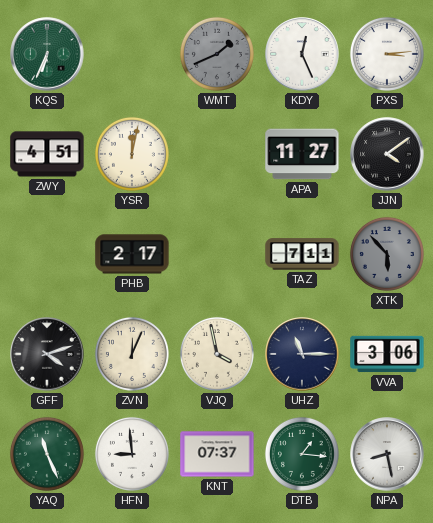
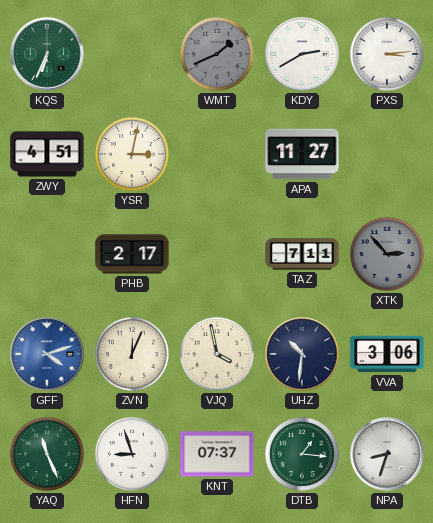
KDY: 12:26 -> 2:40
YSR: 12:02 -> 3:02
JJN: 4:09 -> none
XTK: 5:53 -> 2:53
GFF dial: black -> blue
UHZ: 11:15 -> 10:31
HFN: 8:59 -> 8:57
NPA: 8:28 -> 8:33
